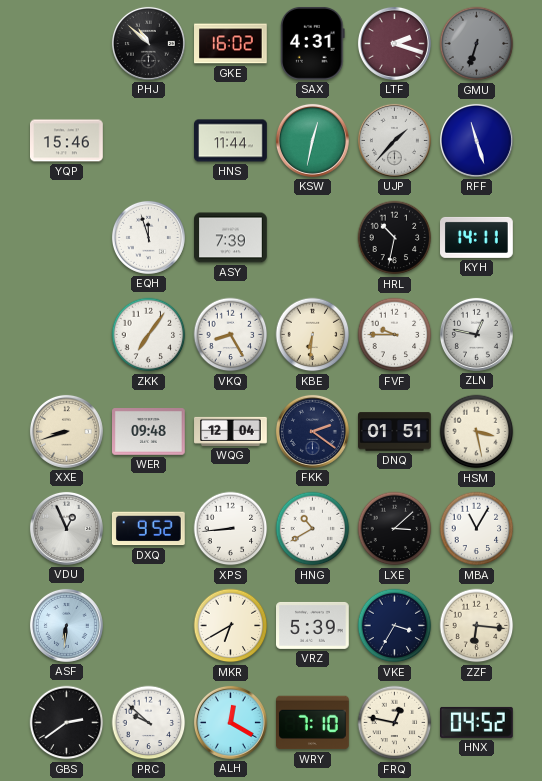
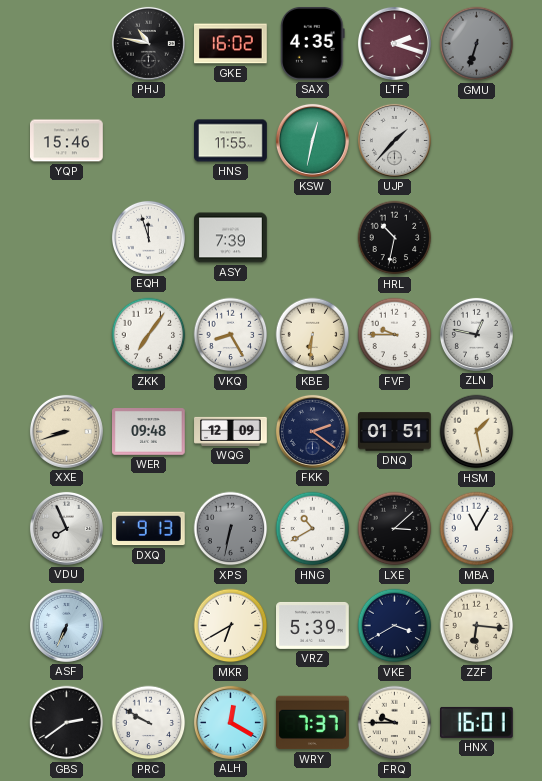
PHJ: 10:52 -> 10:47
SAX: 4:31 -> 4:35
HNS: 11:44 -> 11:55
RFF: 11:27 -> none
KYH: 14:11 -> none
WQG: 12:04 -> 12:09
HSM: 3:28 -> 1:28
VDU: 12:56 -> 7:56
DXQ: 9:52 -> 9:13
XPS: 8:44 -> 6:32
XPS dial: white -> grey
ASF: 6:31 -> 6:34
VKE: 3:35 -> 3:40
PRC: 9:52 -> 9:50
WRY: 7:10 -> 7:37
FRQ: 12:47 -> 9:45
HNX: 04:52 -> 16:01
